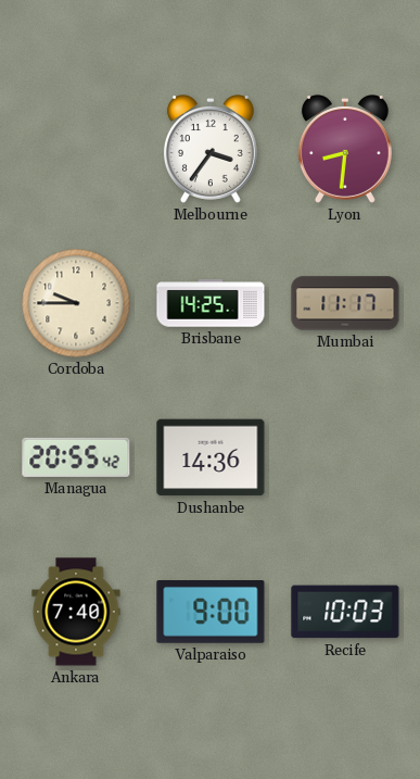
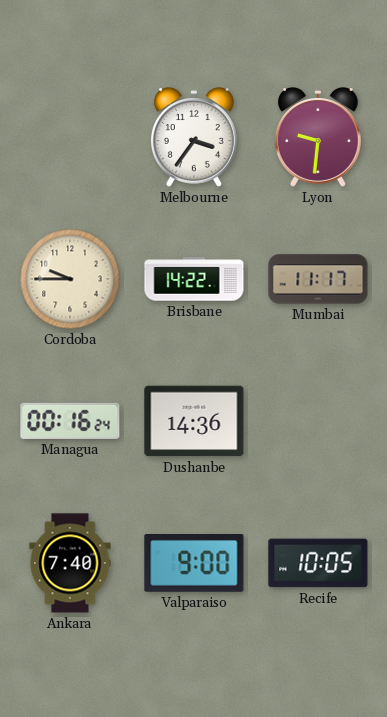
Lyon: 8:31 -> 9:31
Brisbane: 14:25 -> 14:22
Managua: 20:55 -> 00:16
Recife: 10:03 -> 10:05
